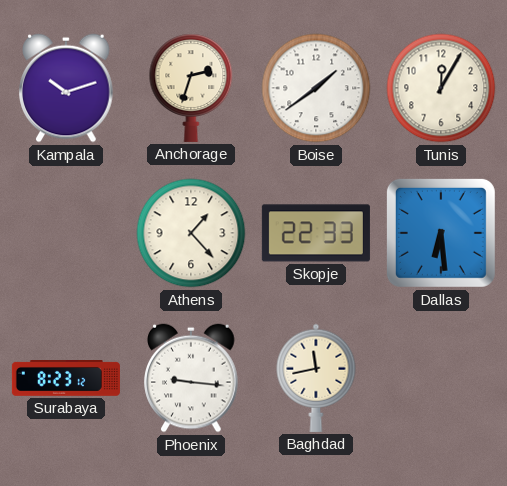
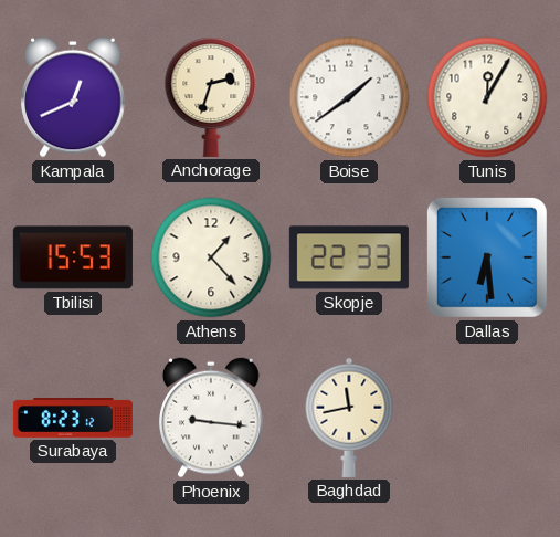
Kampala: 10:12 -> 12:41
Tbilisi: none -> 15:53
